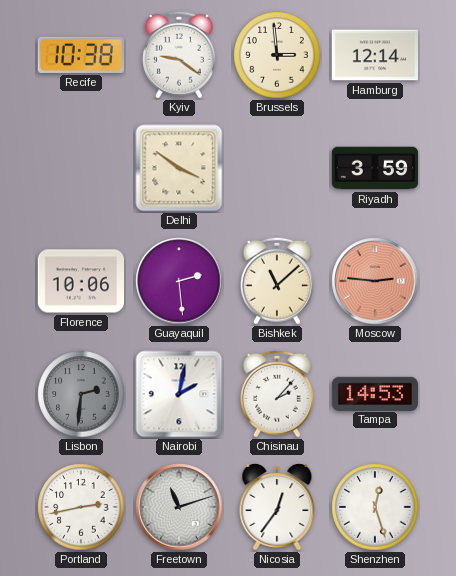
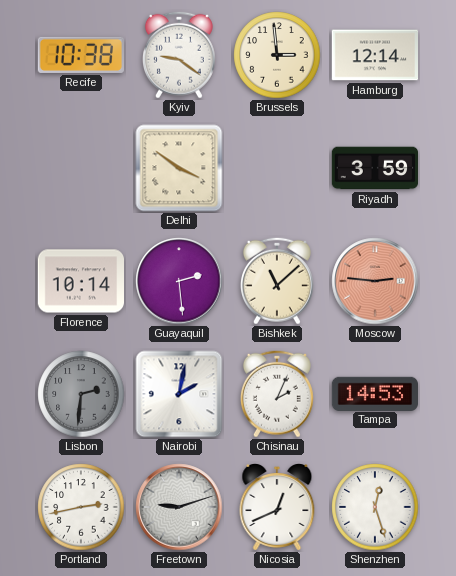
Florence: 10:06 -> 10:14
Chisinau: 2:07 -> 2:04
Freetown: 11:12 -> 9:12
Nicosia: 12:36 -> 12:41
